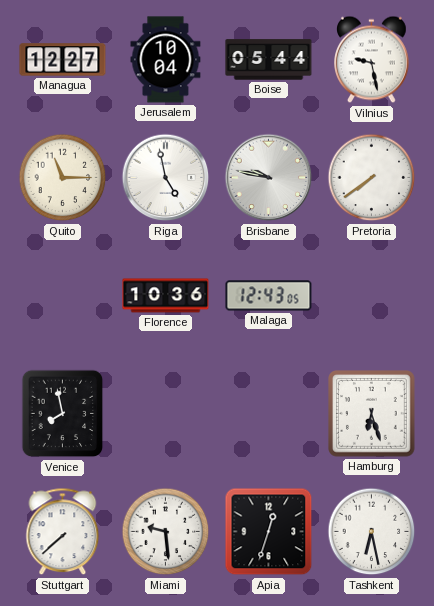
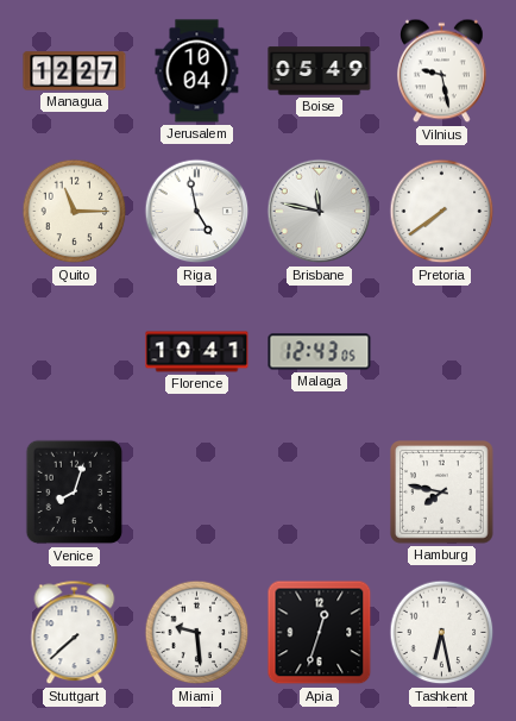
Boise: 05:44 -> 05:49
Brisbane: 9:47 -> 11:47
Florence: 10:36 -> 10:41
Venice: 7:58 -> 8:03
Hamburg: 6:27 -> 7:47
